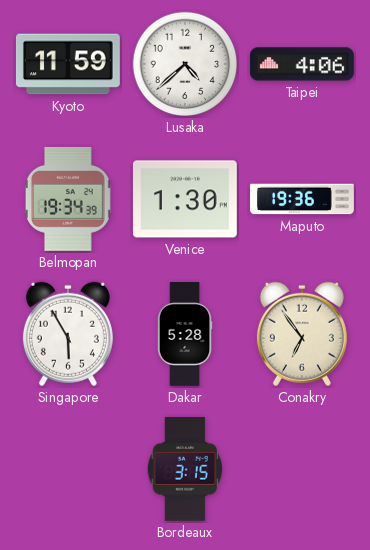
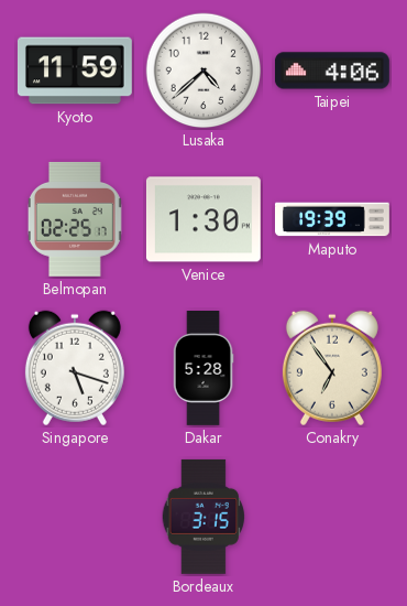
Belmopan: 19:34 -> 02:25
Maputo: 19:36 -> 19:39
Singapore: 5:55 -> 5:18
